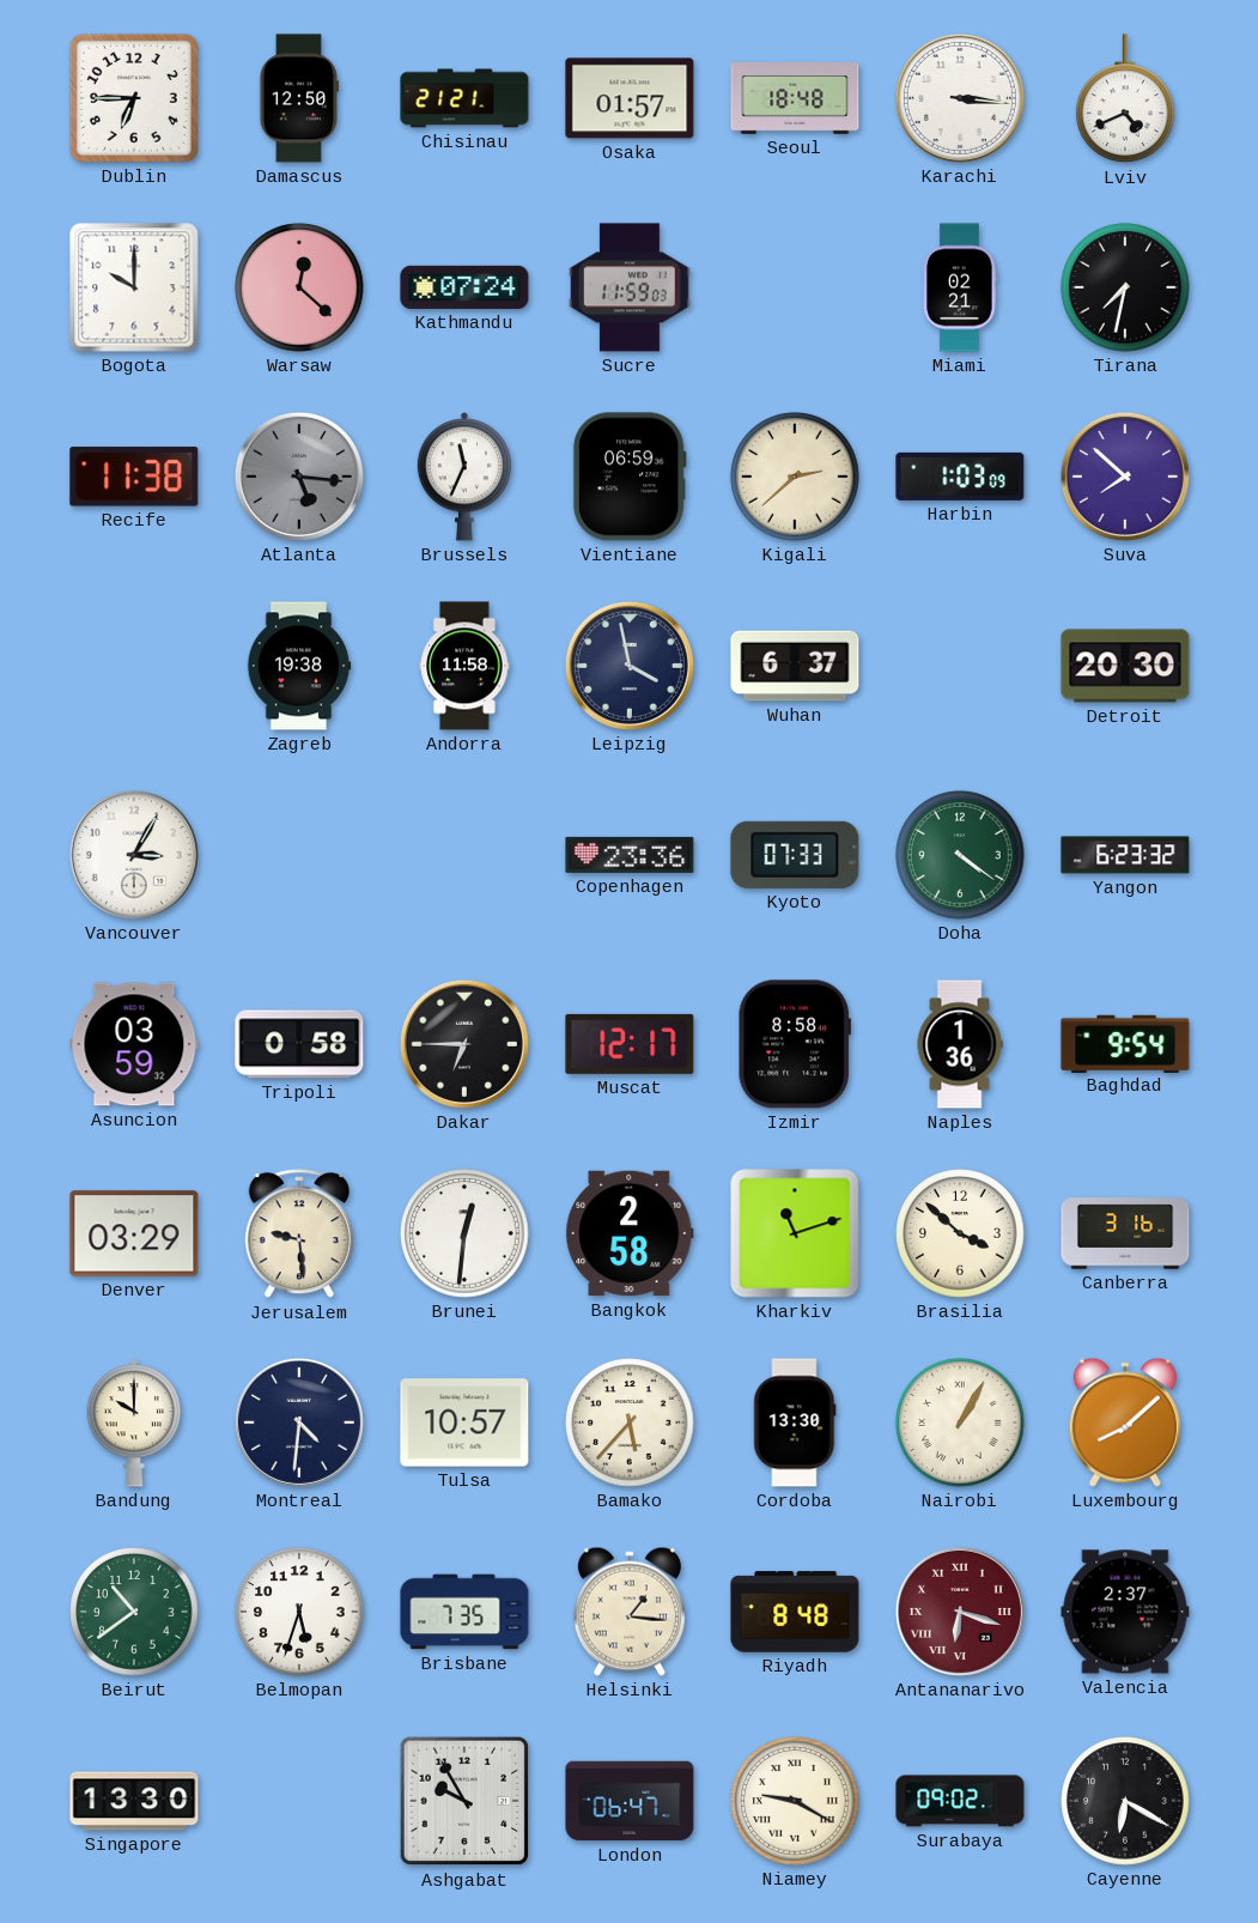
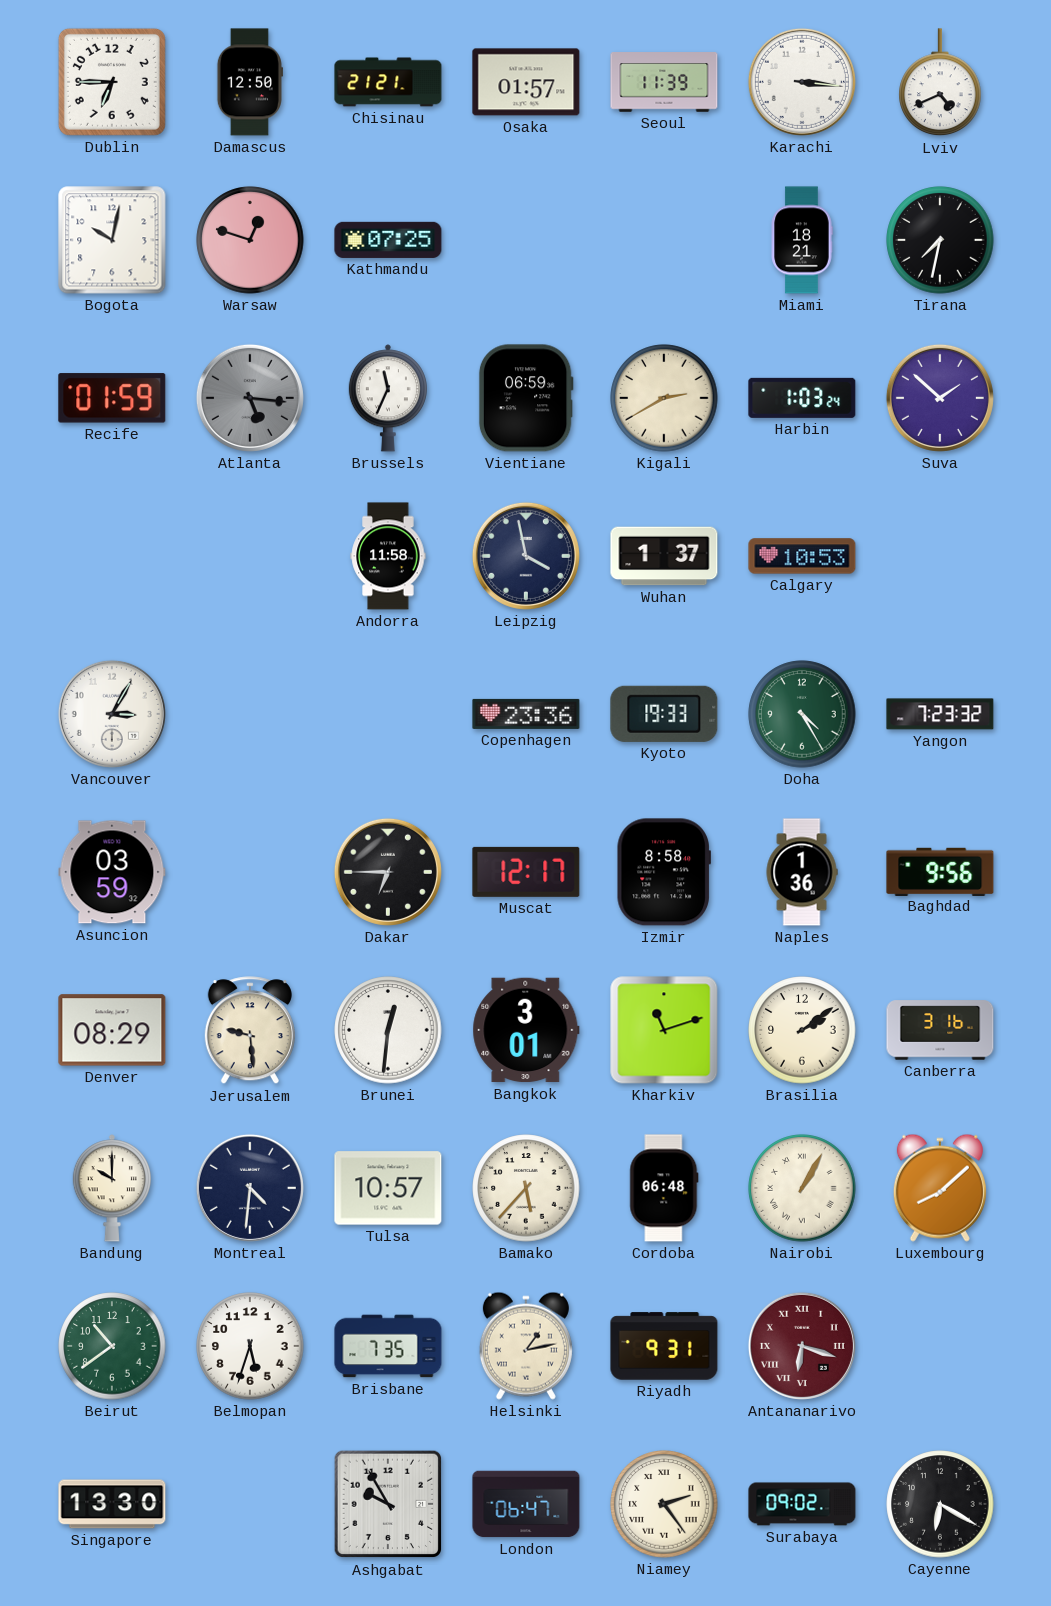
Seoul: 18:48 -> 11:39
Bogota: 10:00 -> 10:02
Warsaw: 12:22 -> 12:48
Kathmandu: 07:24 -> 07:25
Sucre: 11:59 -> none
Miami: 02:21 -> 18:21
Recife: 11:38 -> 01:59
Kigali: 2:38 -> 2:40
Harbin: 1:03:09 -> 1:03:24
Suva: 7:52 -> 1:52
Zagreb: 19:38 -> none
Wuhan: 6:37 -> 1:37
Calgary: none -> 10:53
Detroit: 20:30 -> none
Kyoto: 07:33 -> 19:33
Doha: 4:21 -> 4:25
Yangon: 6:23 -> 7:23
Tripoli: 0:58 -> none
Baghdad: 9:54 -> 9:56
Denver: 03:29 -> 08:29
Bangkok: 2:58 -> 3:01
Brasilia: 3:52 -> 2:09
Cordoba: 13:30 -> 06:48
Helsinki: 1:16 -> 1:13
Riyadh: 8:48 -> 9:31
Valencia: 2:37 -> none
Niamey: 9:20 -> 2:24
